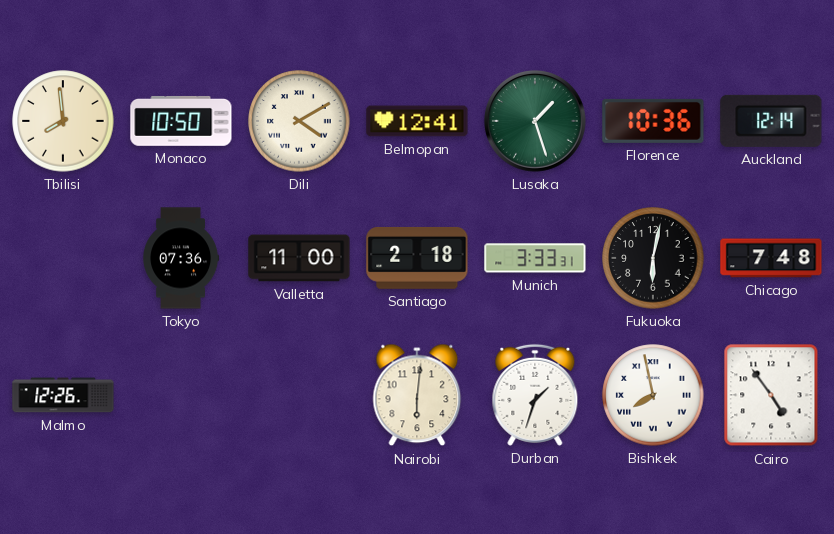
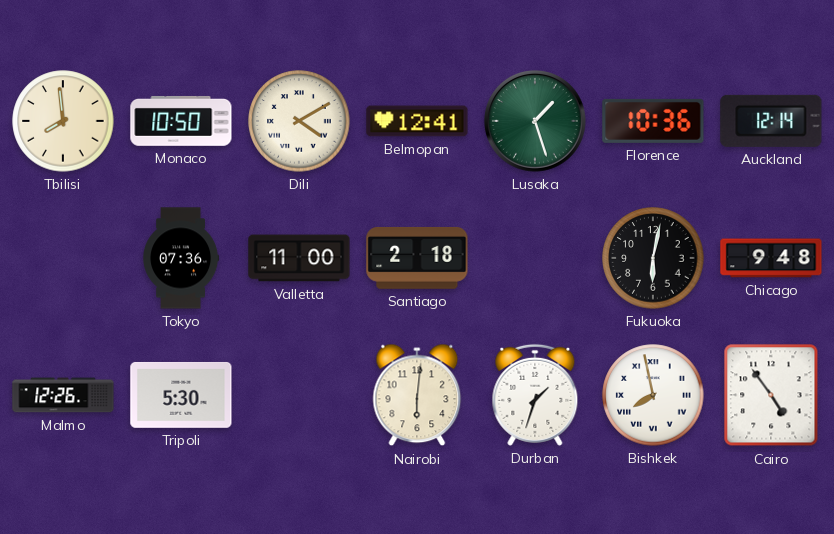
Munich: 3:33 -> none
Chicago: 7:48 -> 9:48
Tripoli: none -> 5:30
